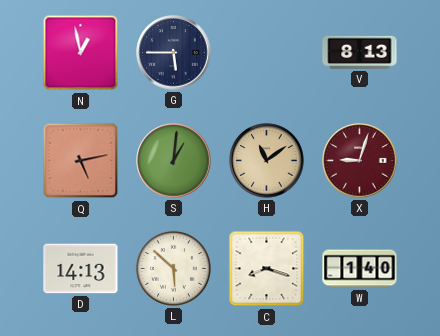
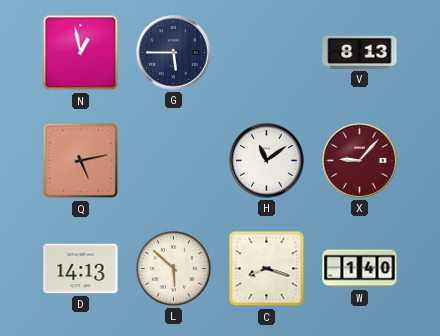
S: 1:01 -> none
H dial: champagne -> white
X: 9:03 -> 9:07
